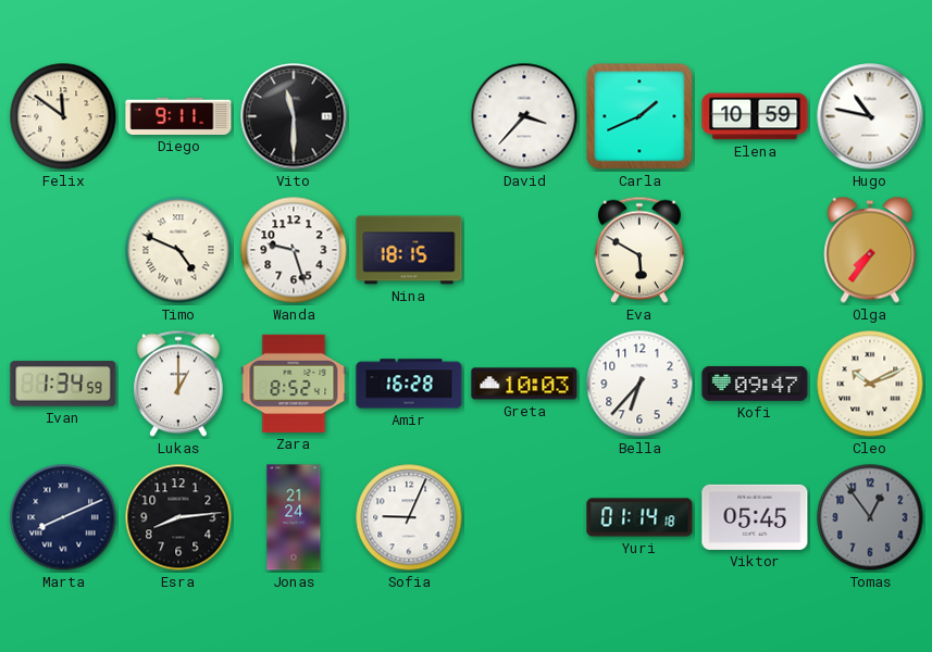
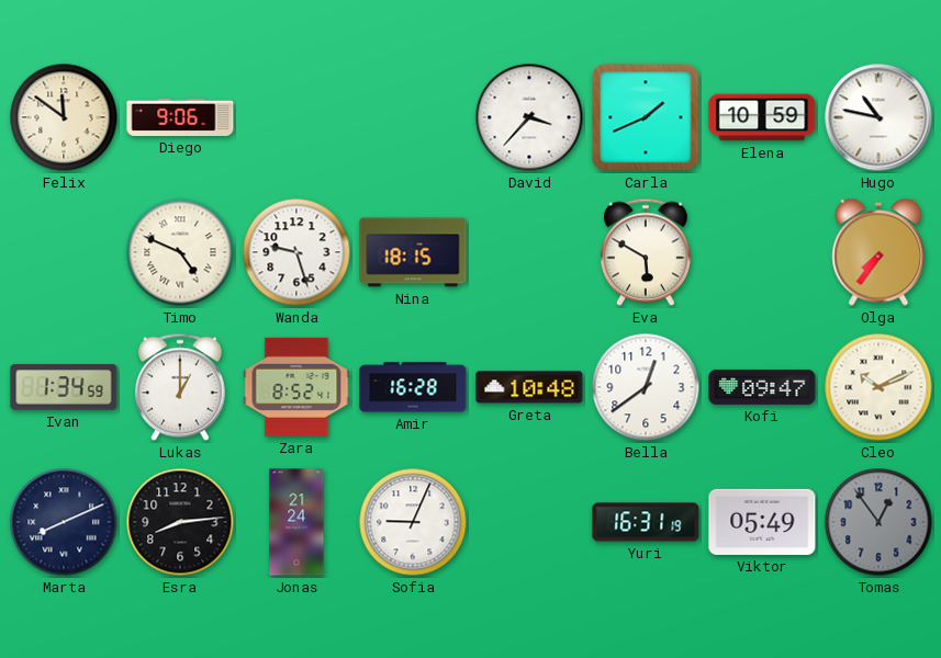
Diego: 9:11 -> 9:06
Vito: 11:30 -> none
Greta: 10:03 -> 10:48
Bella: 6:37 -> 12:39
Yuri: 01:14 -> 16:31
Viktor: 05:45 -> 05:49
